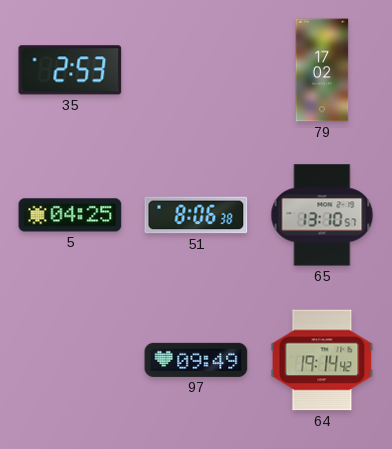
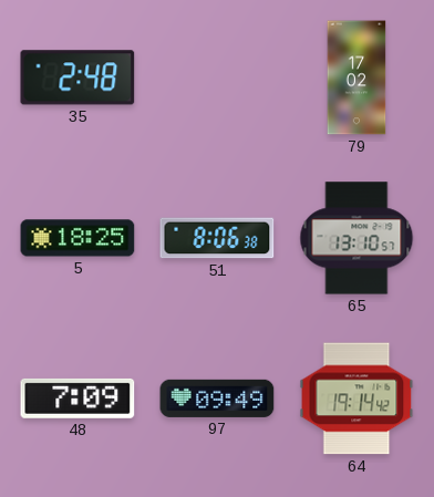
35: 2:53 -> 2:48
5: 04:25 -> 18:25
48: none -> 7:09
